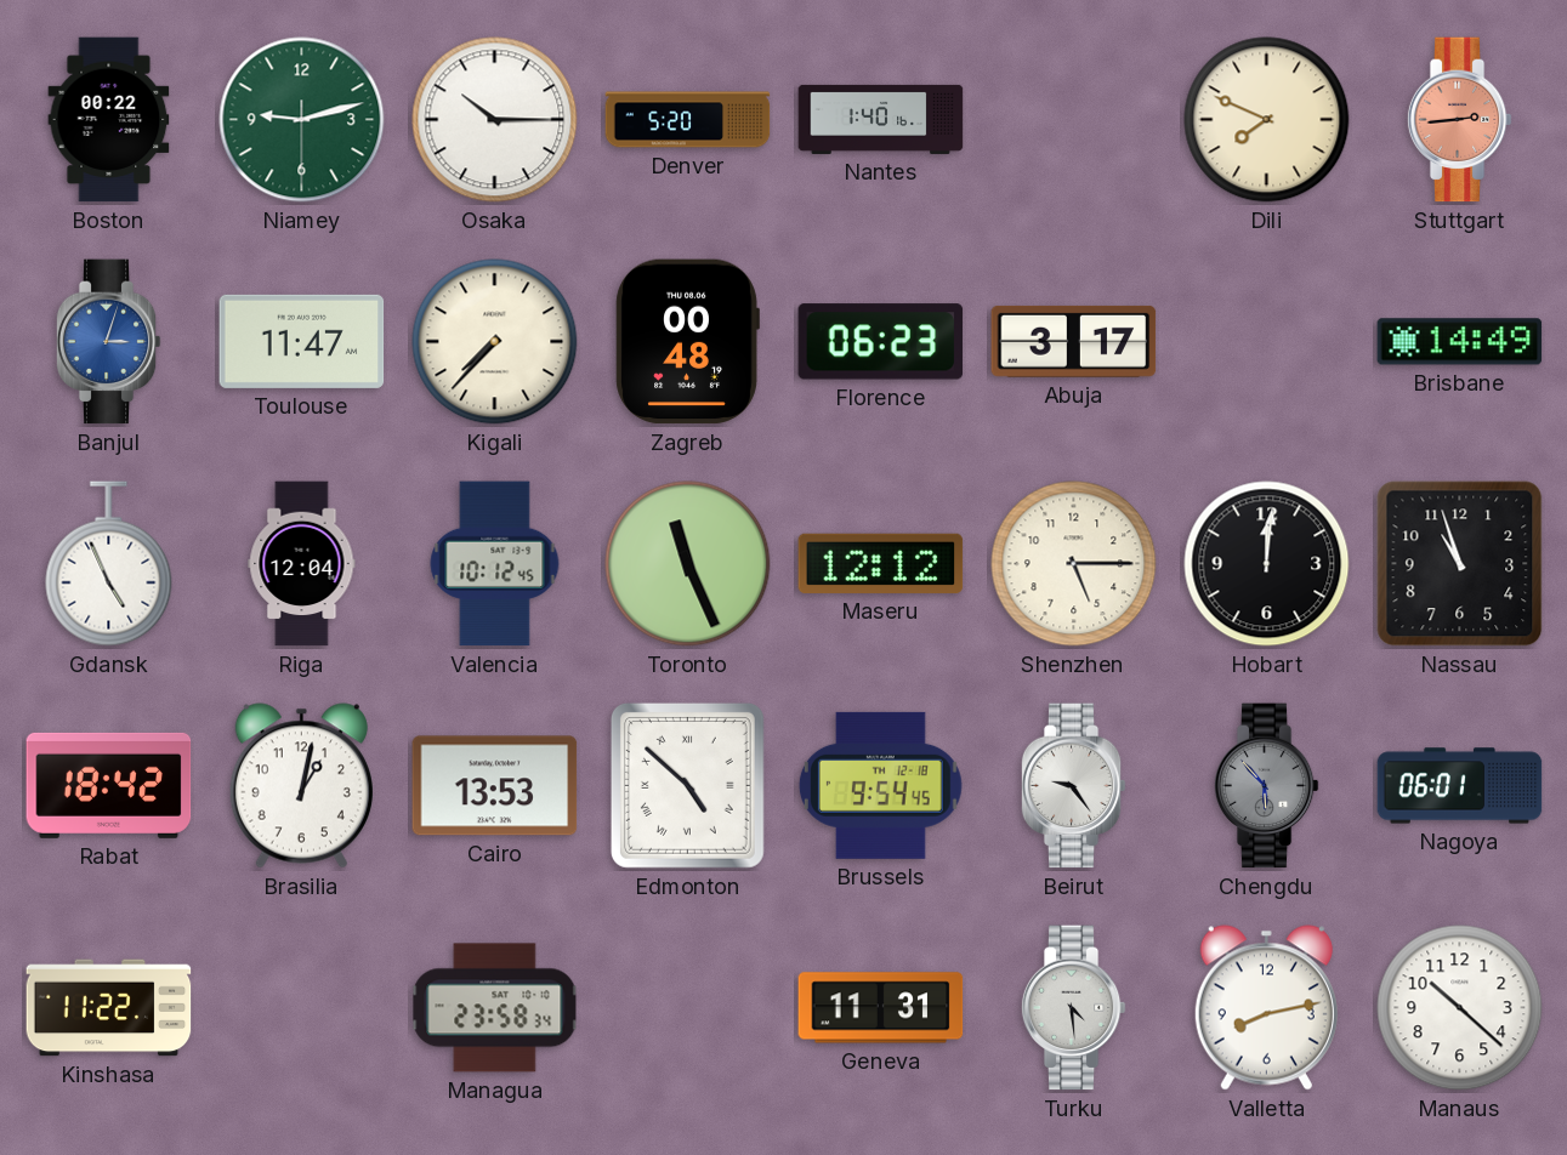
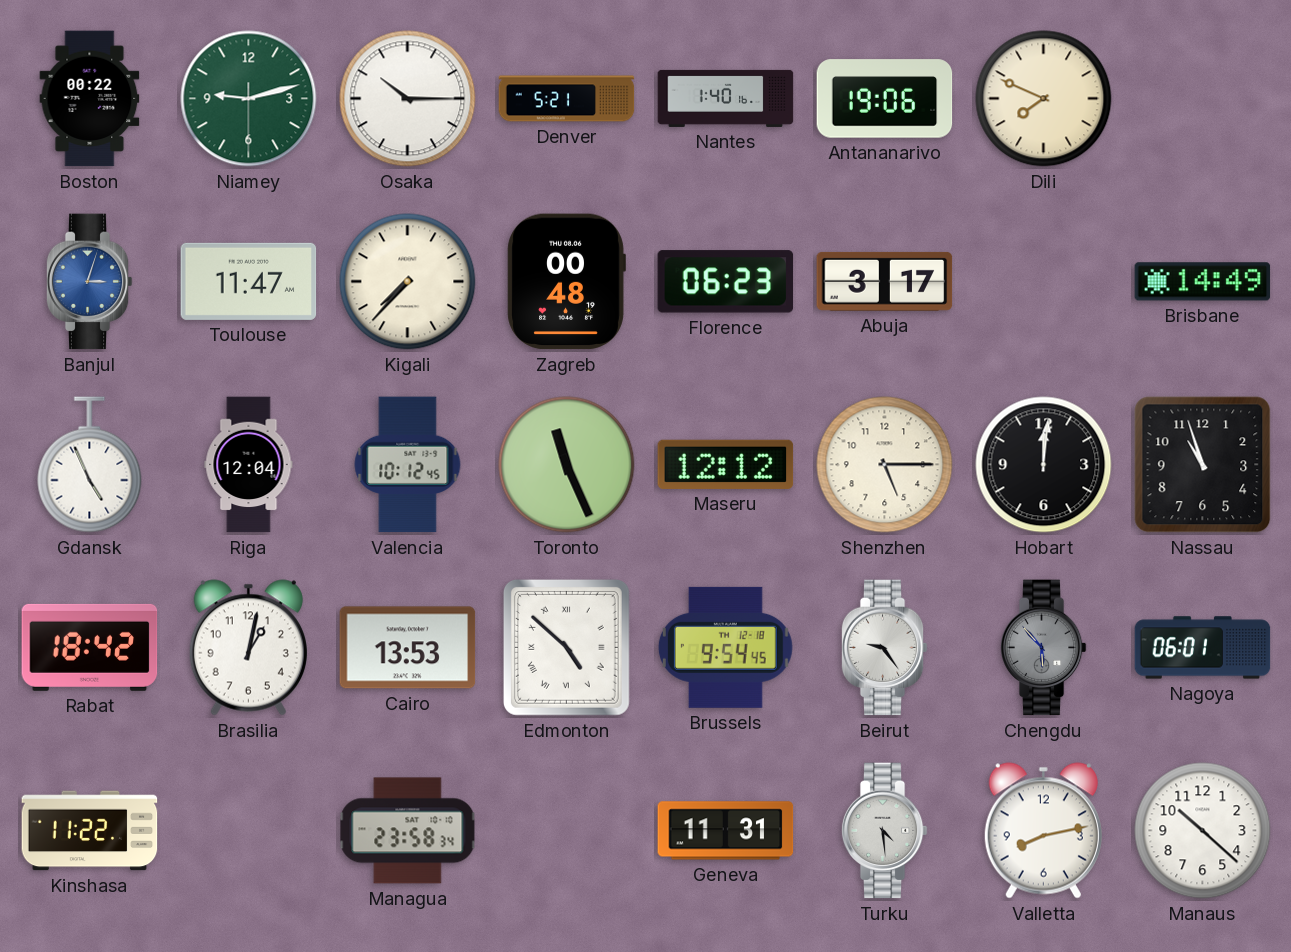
Denver: 5:20 -> 5:21
Antananarivo: none -> 19:06
Stuttgart: 2:44 -> none
